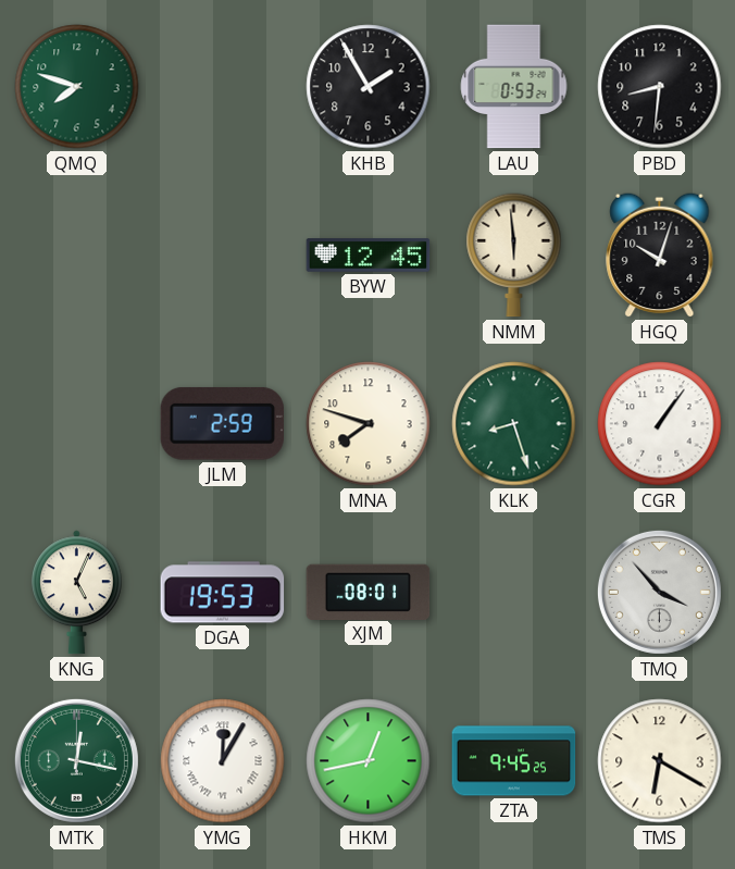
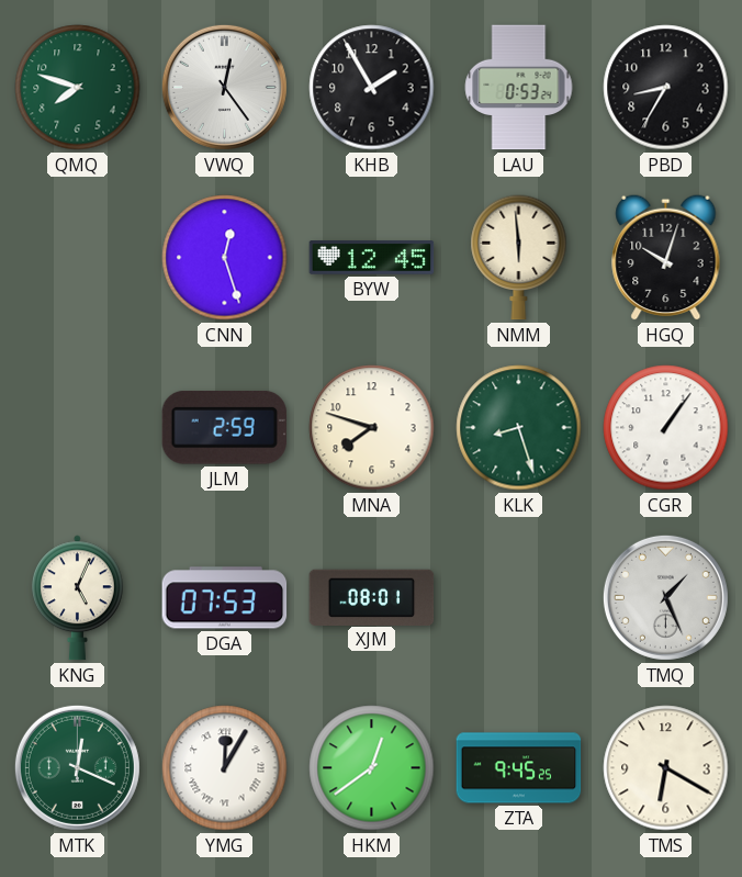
VWQ: none -> 12:24
PBD: 8:31 -> 8:35
CNN: none -> 12:27
DGA: 19:53 -> 07:53
TMQ: 3:53 -> 1:26
MTK: 12:17 -> 12:19
HKM: 12:43 -> 12:39
